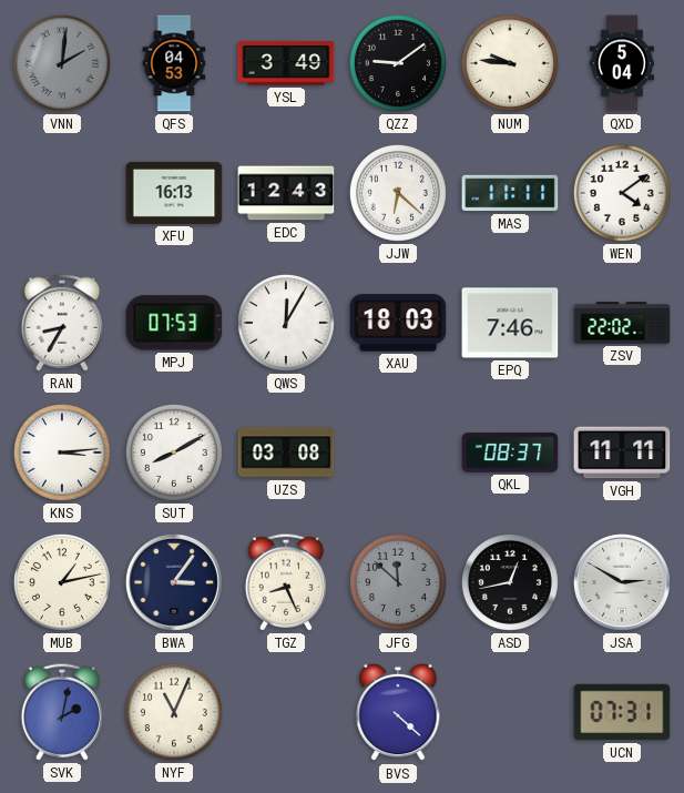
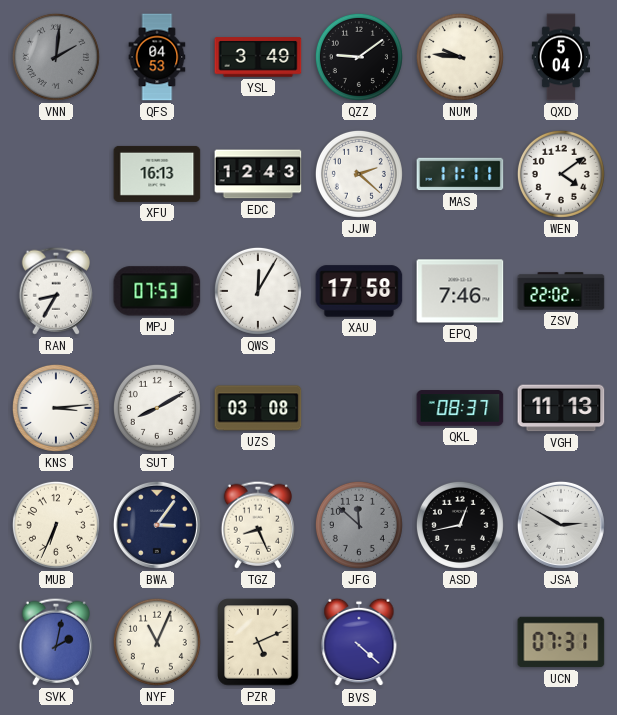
JJW: 6:22 -> 2:22
XAU: 18:03 -> 17:58
VGH: 11:11 -> 11:13
MUB: 1:13 -> 6:34
PZR: none -> 5:11
